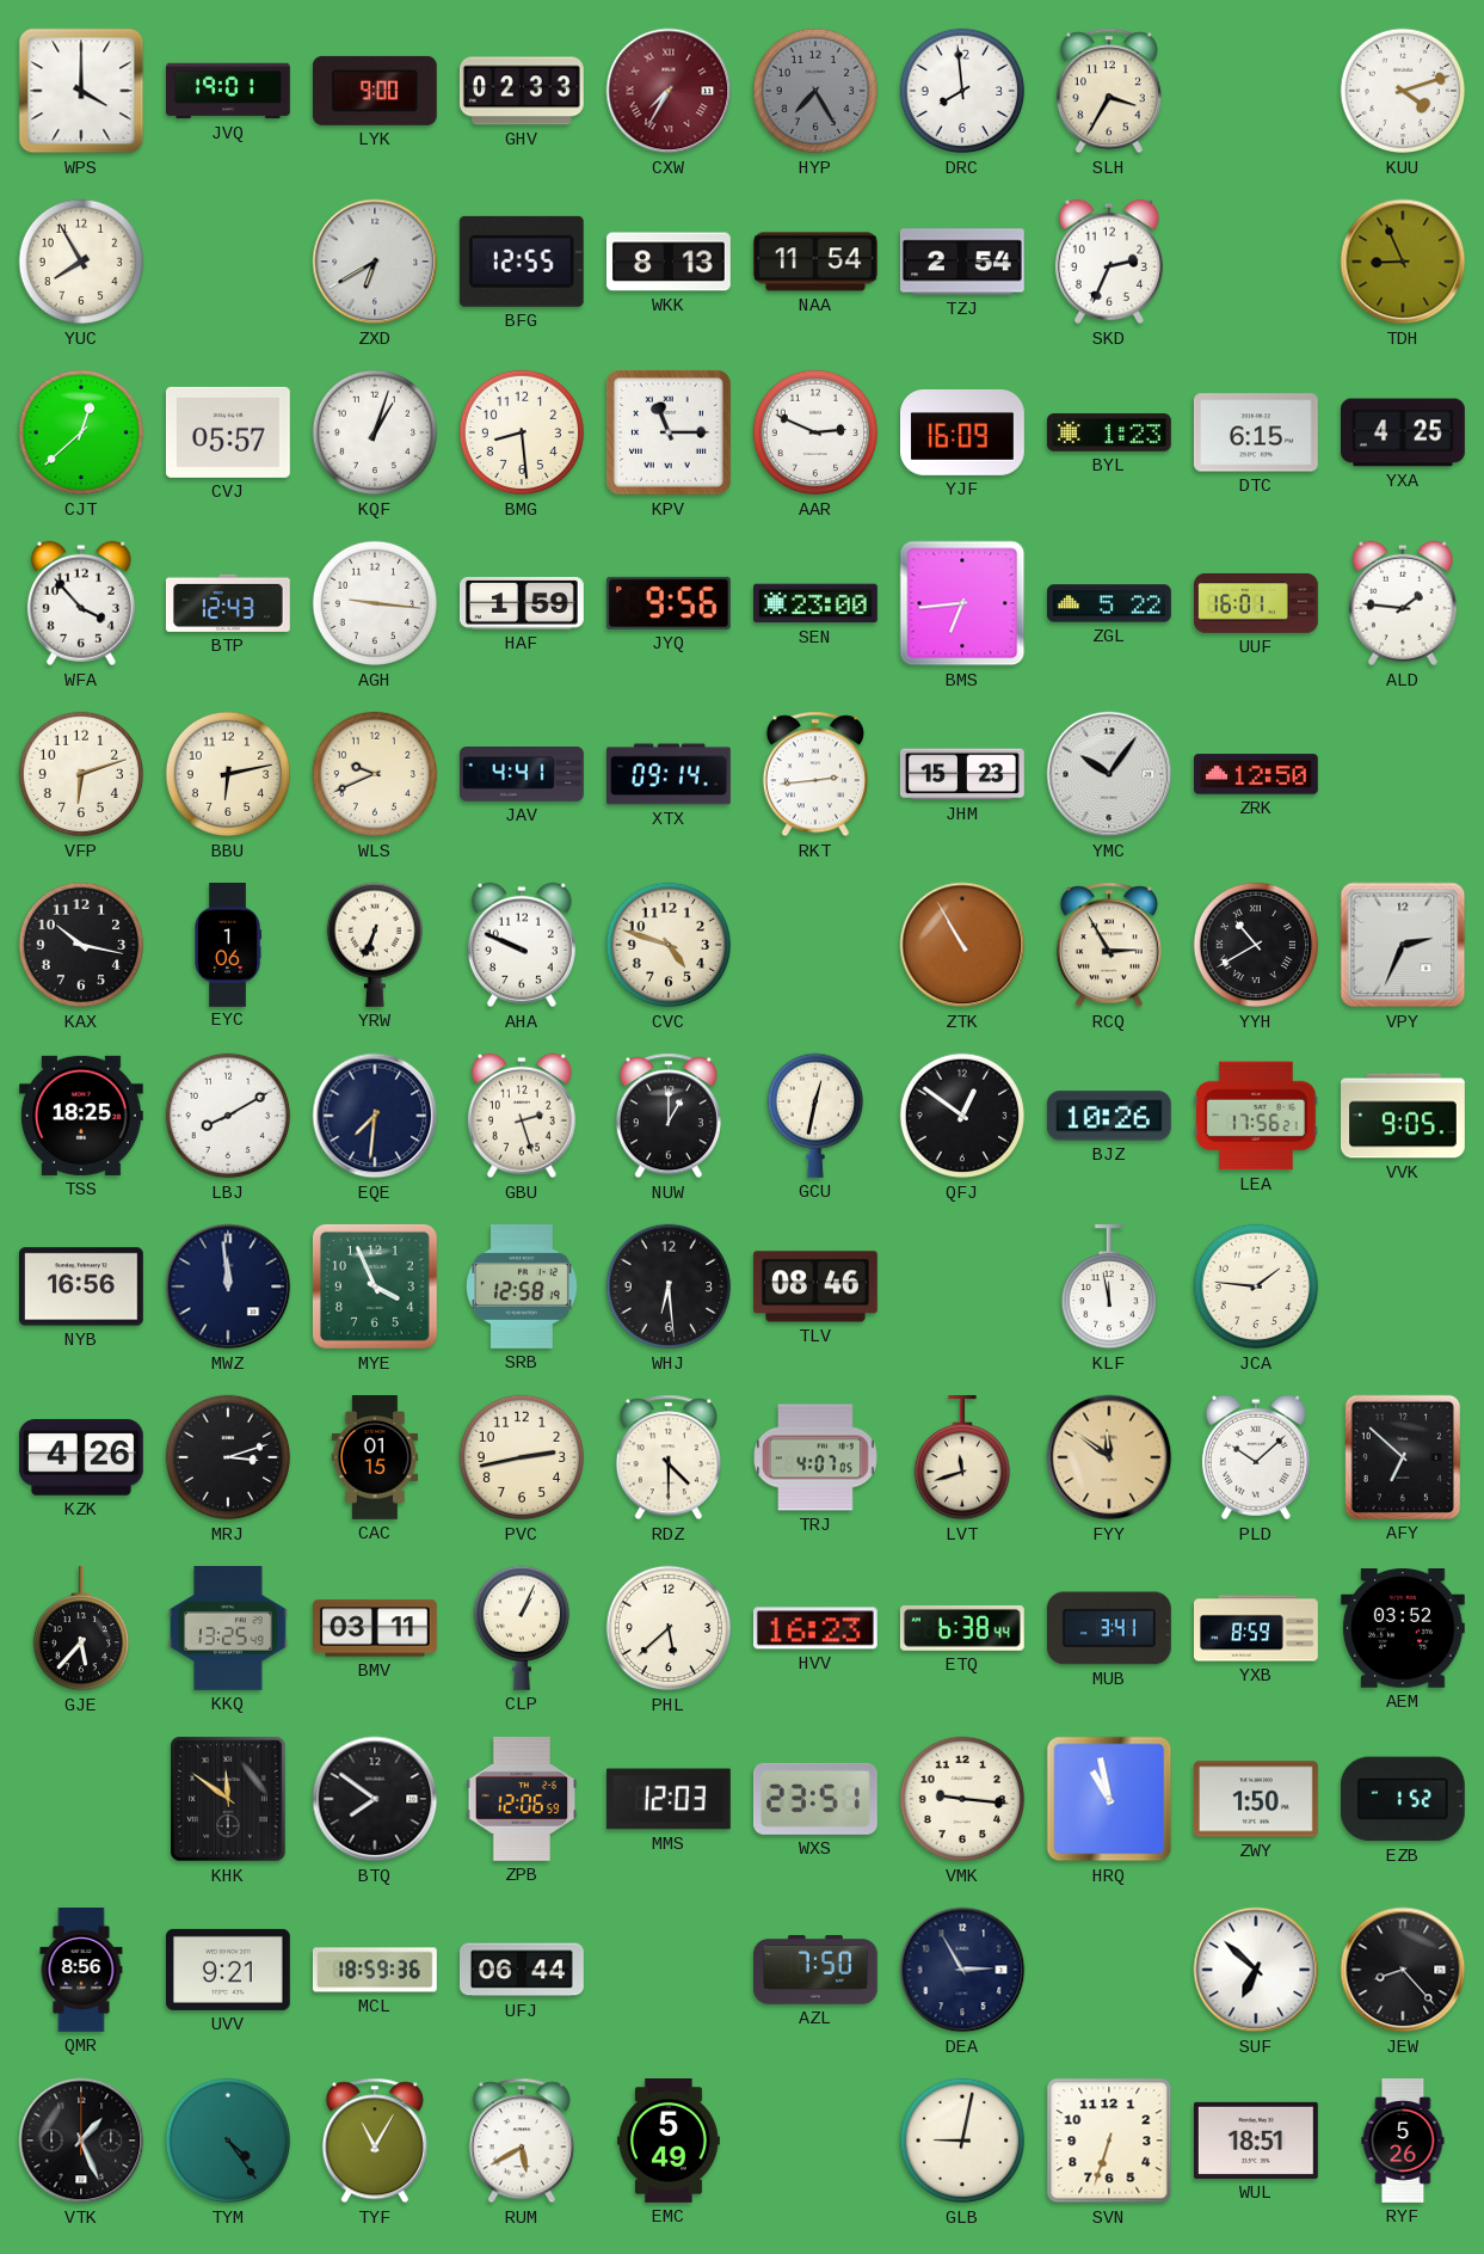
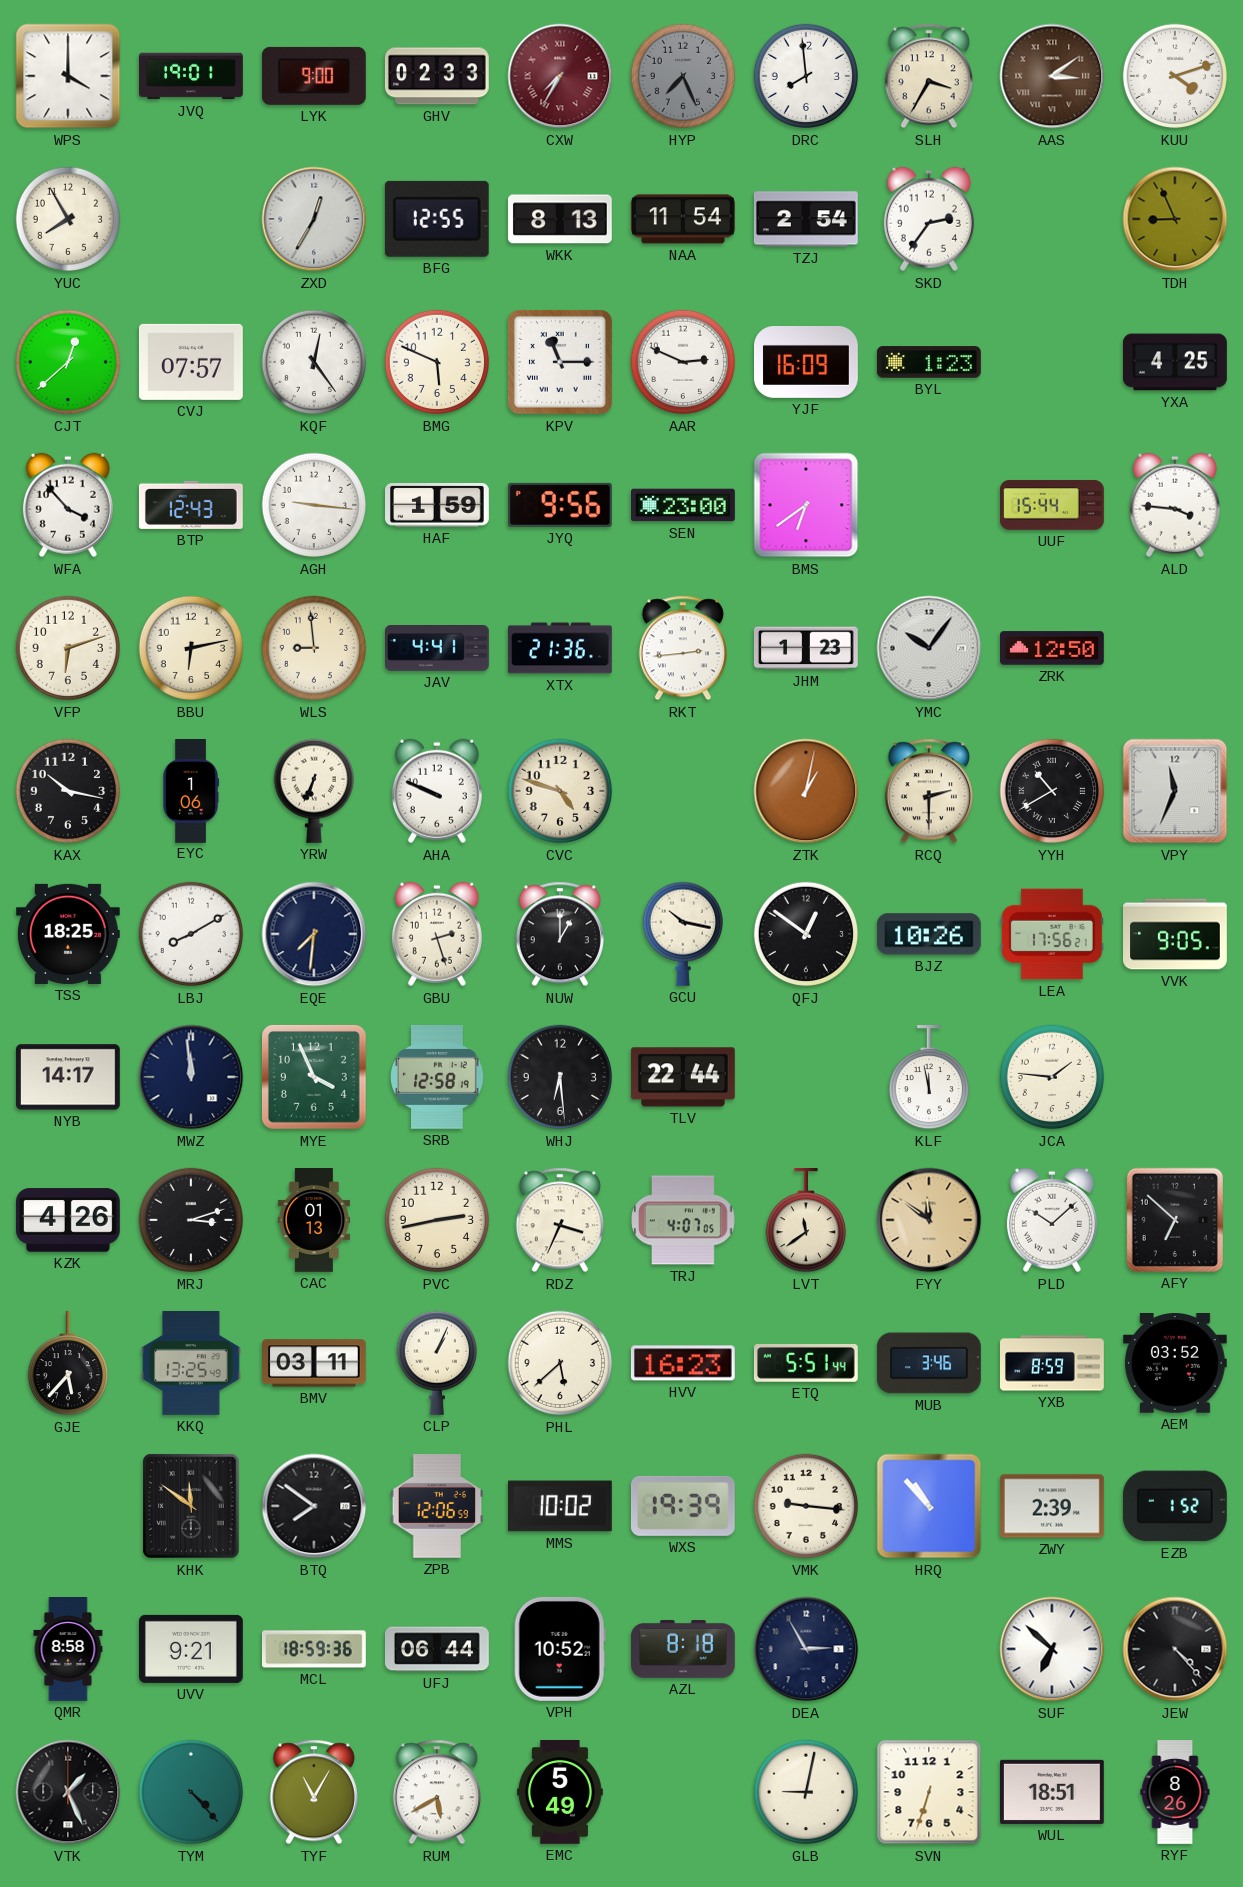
HYP: 7:25 -> 7:26
AAS: none -> 3:09
ZXD: 6:40 -> 12:35
SKD: 2:34 -> 2:36
CVJ: 05:57 -> 07:57
KQF: 1:03 -> 12:24
BMG: 8:29 -> 5:49
DTC: 6:15 -> none
BMS: 6:44 -> 6:39
ZGL: 5:22 -> none
UUF: 16:01 -> 15:44
ALD: 1:46 -> 3:46
WLS: 9:41 -> 8:59
XTX: 09:14 -> 21:36
JHM: 15:23 -> 1:23
ZTK: 10:55 -> 1:02
RCQ: 2:55 -> 2:30
VPY: 2:34 -> 11:34
GCU: 12:32 -> 10:17
NYB: 16:56 -> 14:17
TLV: 08:46 -> 22:44
CAC: 01:15 -> 01:13
RDZ: 4:30 -> 3:34
LVT: 11:42 -> 11:39
ETQ: 6:38 -> 5:51
MUB: 3:41 -> 3:46
MMS: 12:03 -> 10:02
WXS: 23:51 -> 19:39
HRQ: 10:58 -> 10:53
ZWY: 1:50 -> 2:39
QMR: 8:56 -> 8:58
VPH: none -> 10:52
AZL: 7:50 -> 8:18
JEW: 8:23 -> 4:23
TYM: 4:24 -> 4:23
RYF: 5:26 -> 8:26
